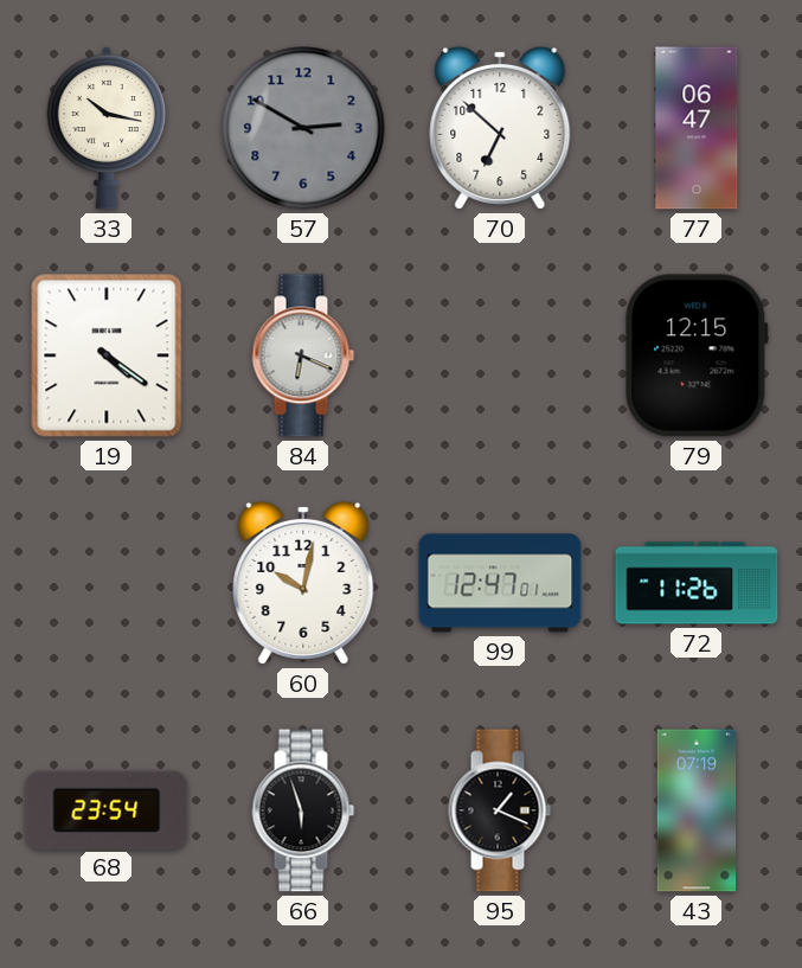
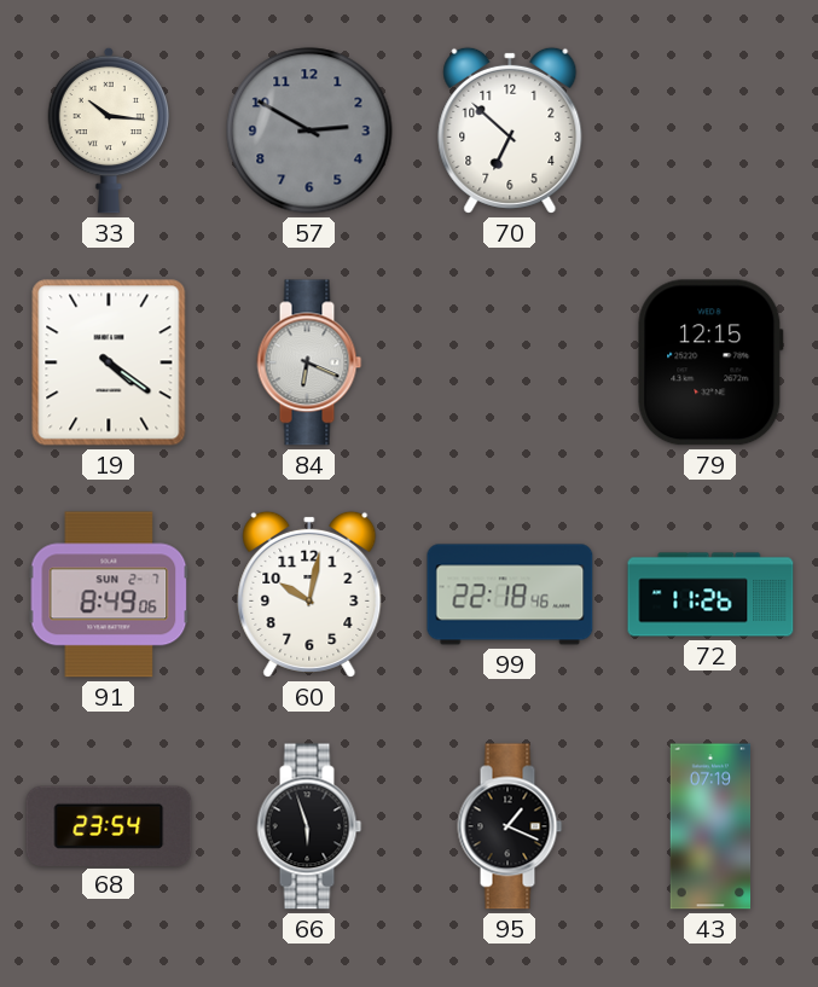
33: 10:17 -> 10:16
77: 06:47 -> none
91: none -> 8:49
99: 12:47 -> 22:18
